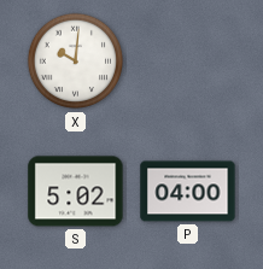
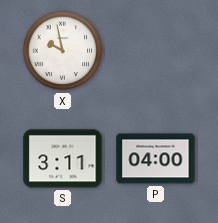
X: 10:01 -> 9:58
S: 5:02 -> 3:11
